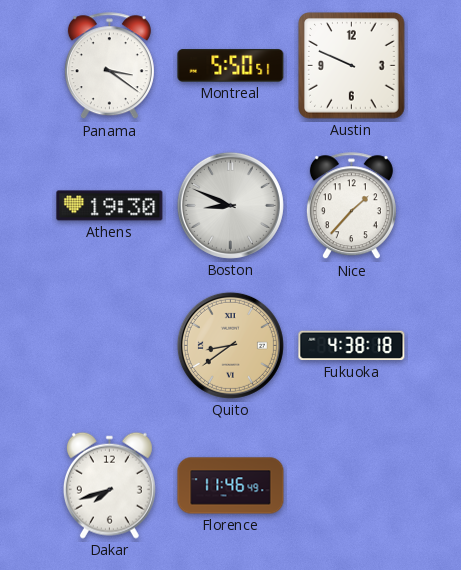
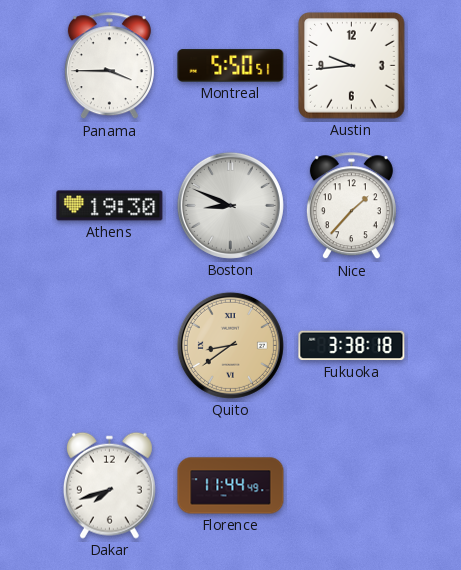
Panama: 3:21 -> 3:45
Austin: 9:49 -> 9:44
Fukuoka: 4:38 -> 3:38
Florence: 11:46 -> 11:44
